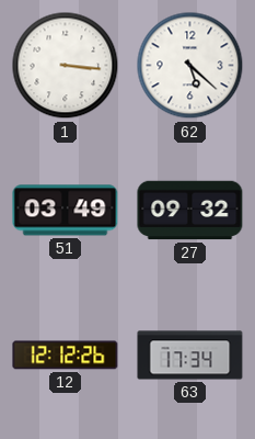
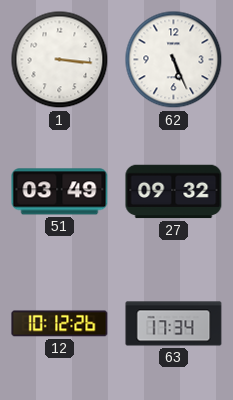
62: 5:22 -> 5:26
12: 12:12 -> 10:12
